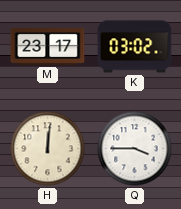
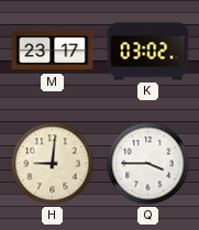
H: 12:01 -> 9:01
